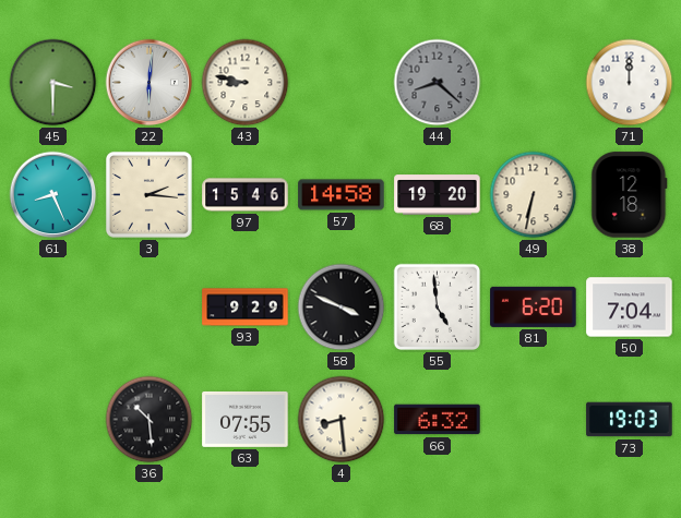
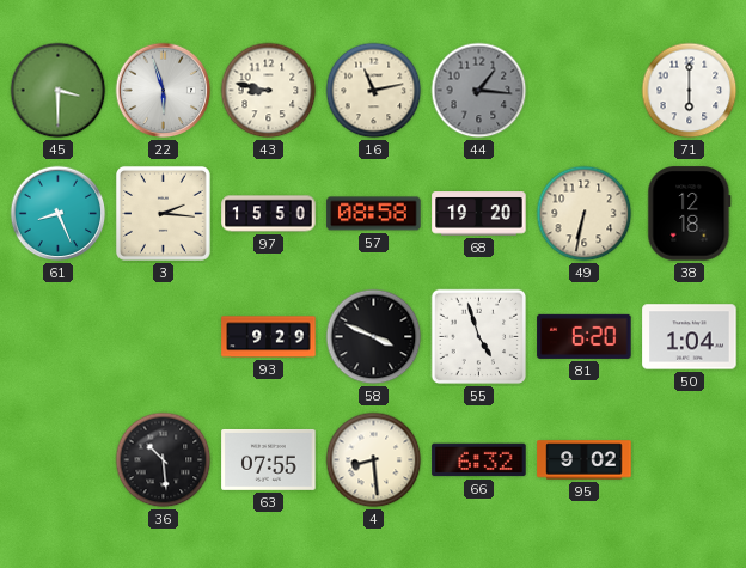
22: 6:01 -> 5:57
16: none -> 11:13
44: 8:22 -> 1:16
71: 12:00 -> 6:00
97: 15:46 -> 15:50
57: 14:58 -> 08:58
55: 4:59 -> 4:57
50: 7:04 -> 1:04
95: none -> 9:02
73: 19:03 -> none
